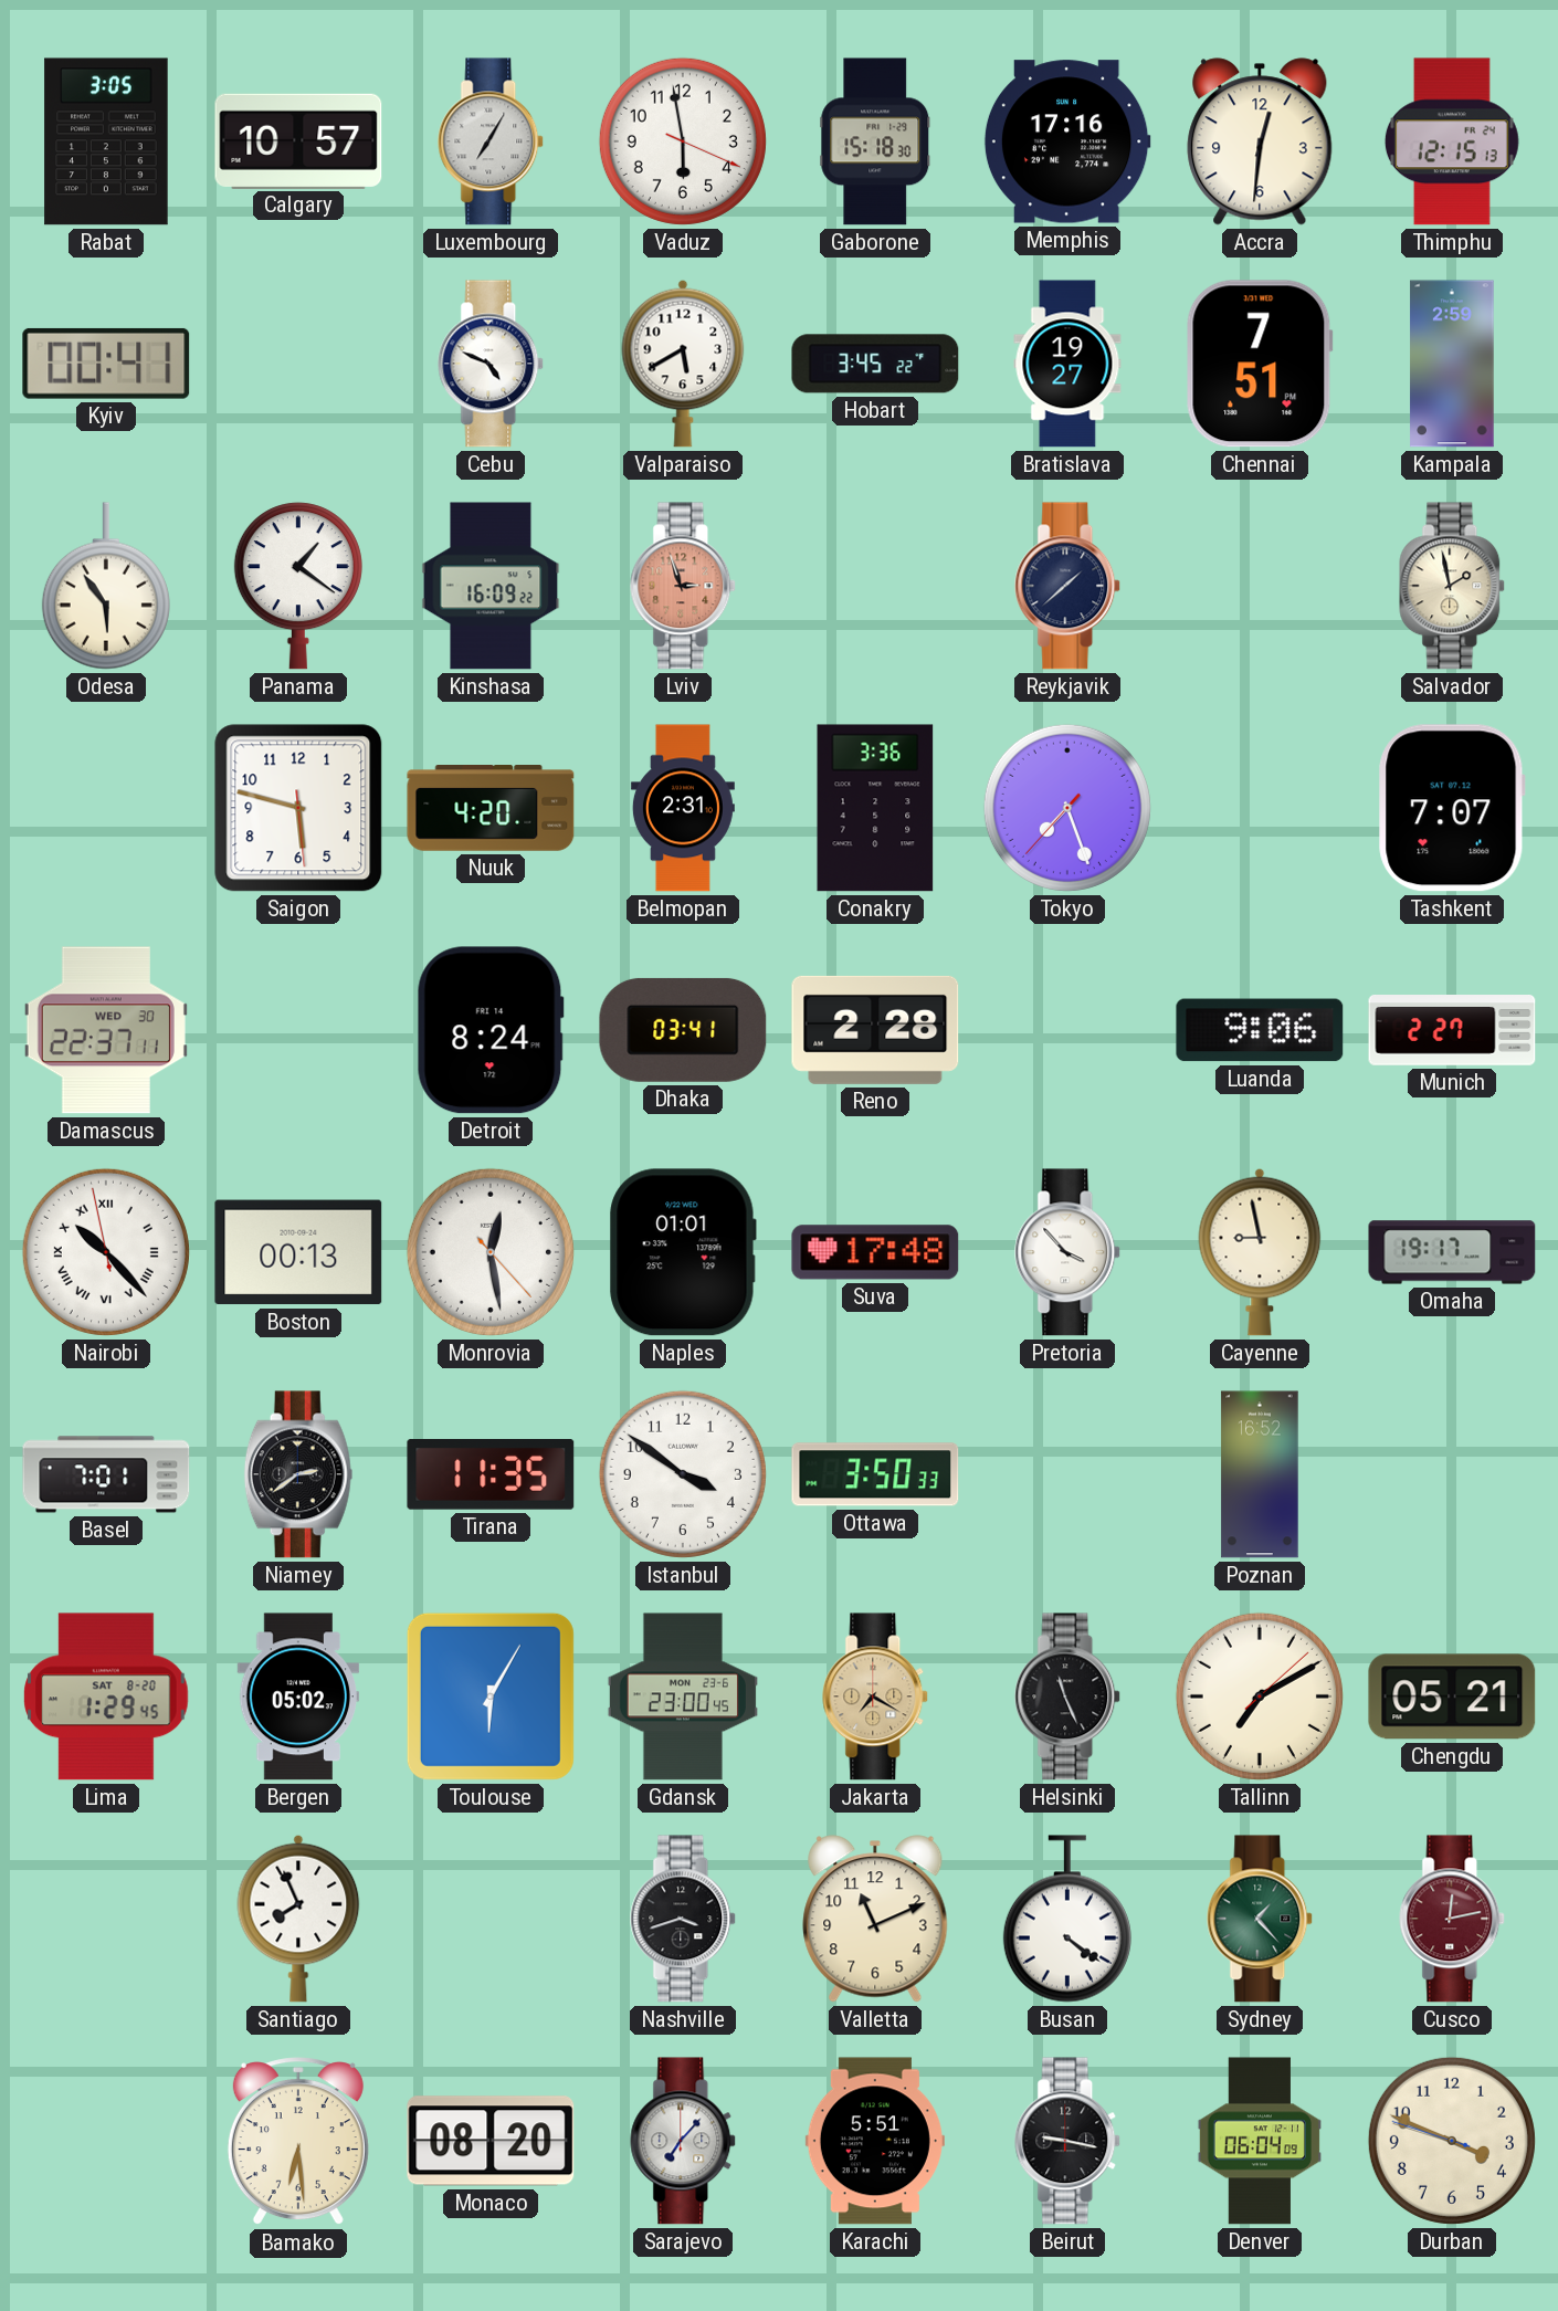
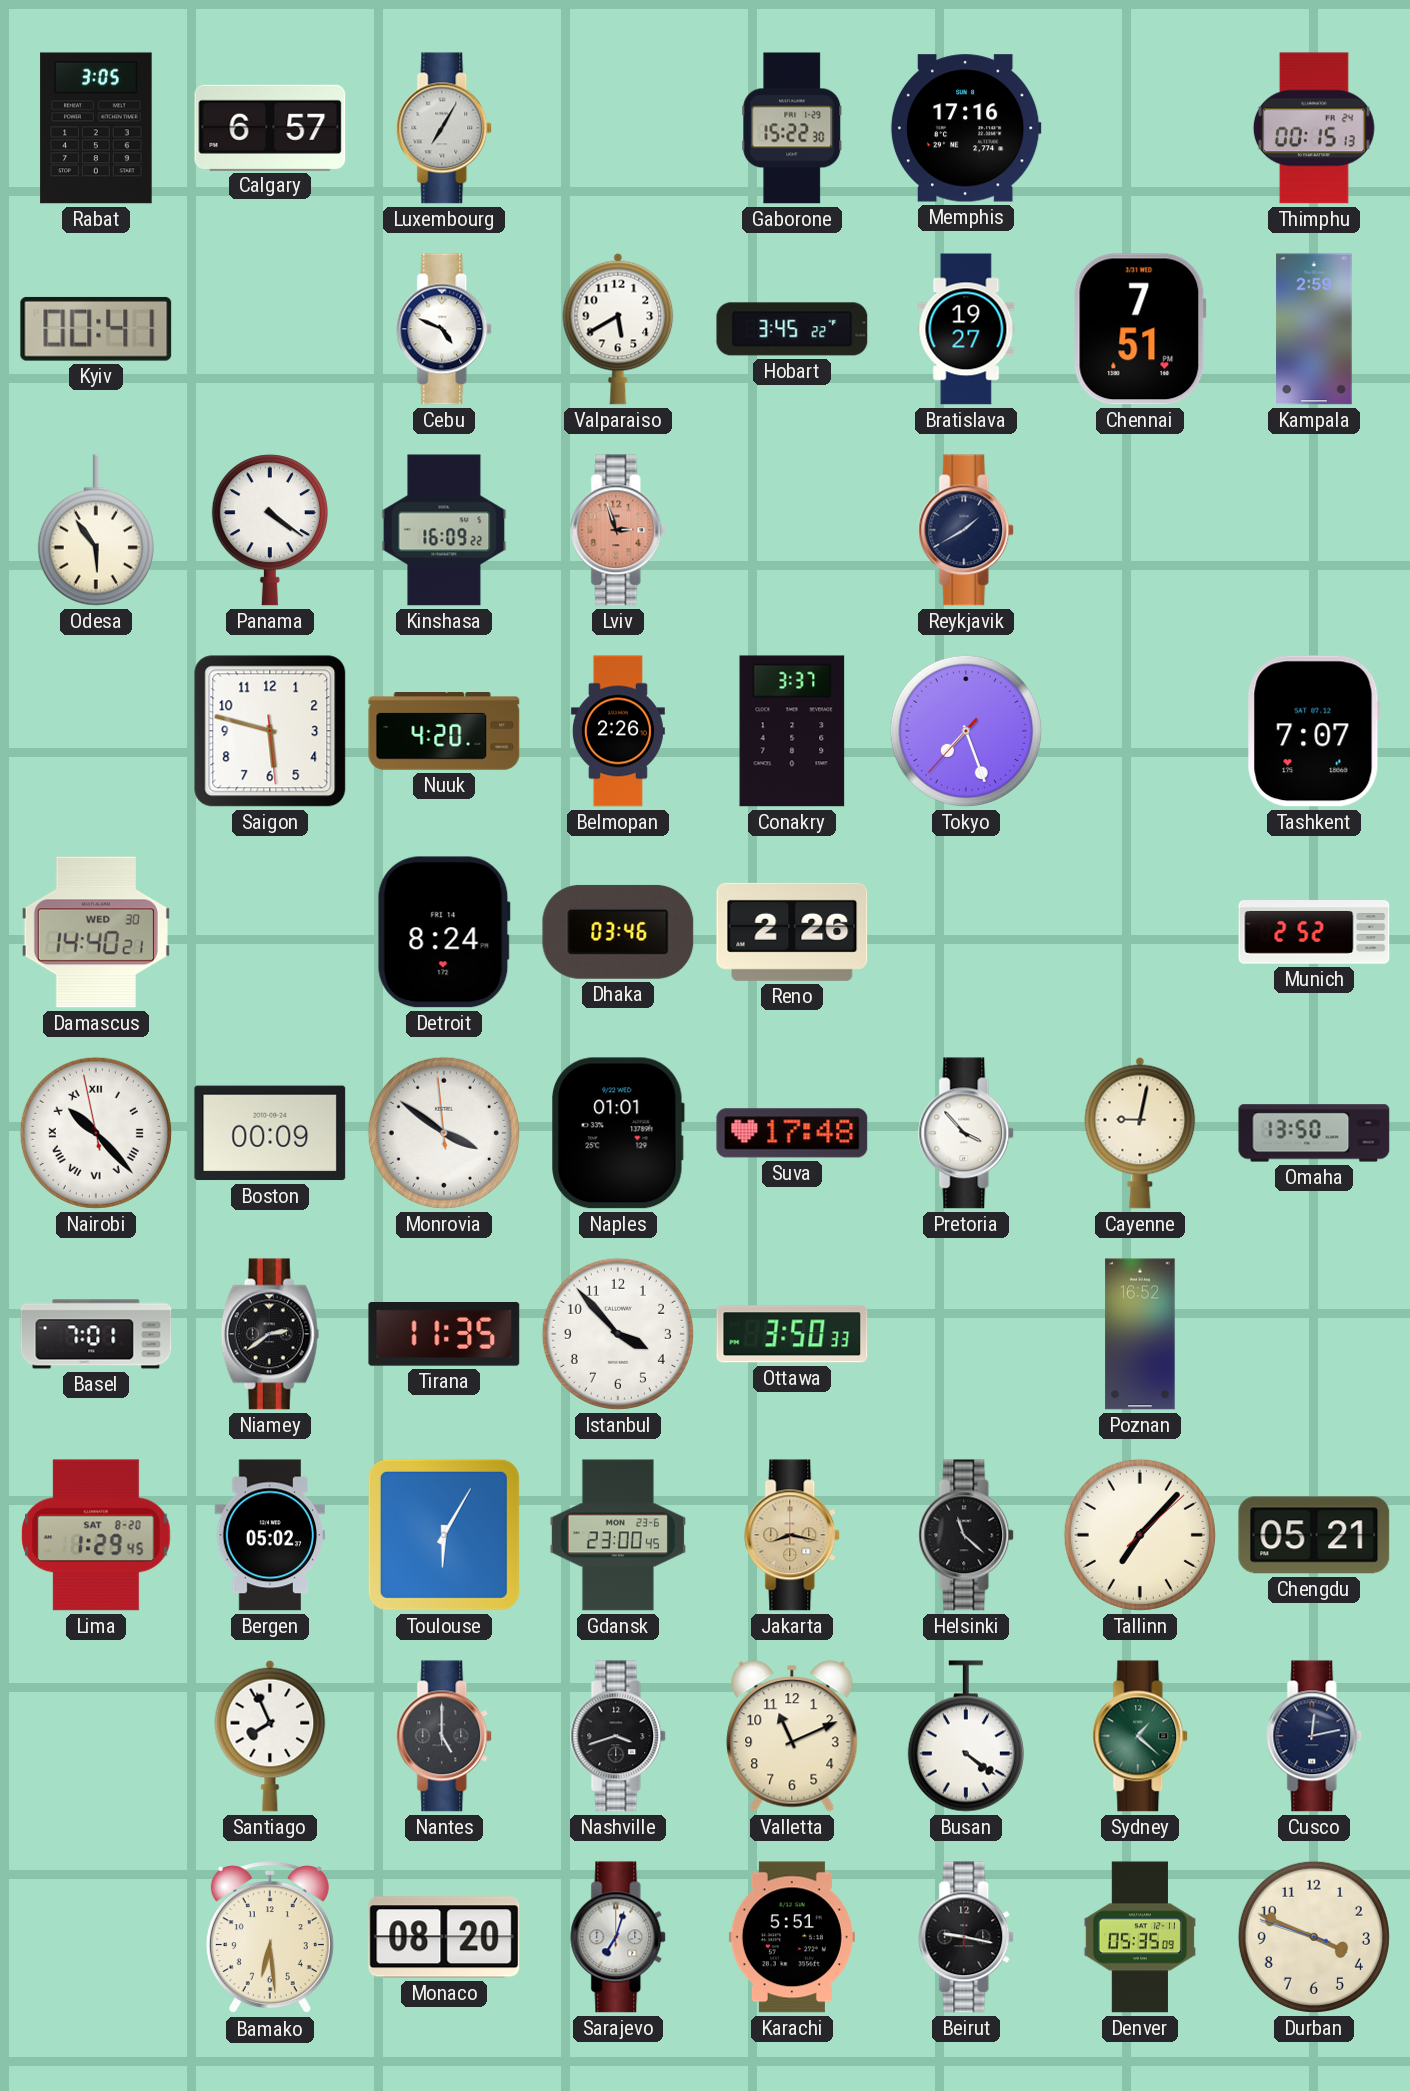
Calgary: 10:57 -> 6:57
Vaduz: 5:58 -> none
Gaborone: 15:18 -> 15:22
Accra: 12:31 -> none
Thimphu: 12:15 -> 00:15
Panama: 1:21 -> 4:21
Reykjavik: 1:38 -> 1:40
Salvador: 1:58 -> none
Belmopan: 2:31 -> 2:26
Conakry: 3:36 -> 3:37
Damascus: 22:37 -> 14:40
Dhaka: 03:41 -> 03:46
Reno: 2:28 -> 2:26
Luanda: 9:06 -> none
Munich: 2:27 -> 2:52
Boston: 00:13 -> 00:09
Monrovia: 12:28 -> 3:50
Cayenne: 8:58 -> 9:02
Omaha: 19:17 -> 13:50
Istanbul: 3:51 -> 3:53
Jakarta: 7:20 -> 8:17
Helsinki: 11:26 -> 11:22
Tallinn: 7:10 -> 7:07
Nantes: none -> 5:00
Sydney: 1:23 -> 1:22
Cusco dial: burgundy -> navy
Sarajevo: 7:07 -> 7:03
Denver: 06:04 -> 05:35
